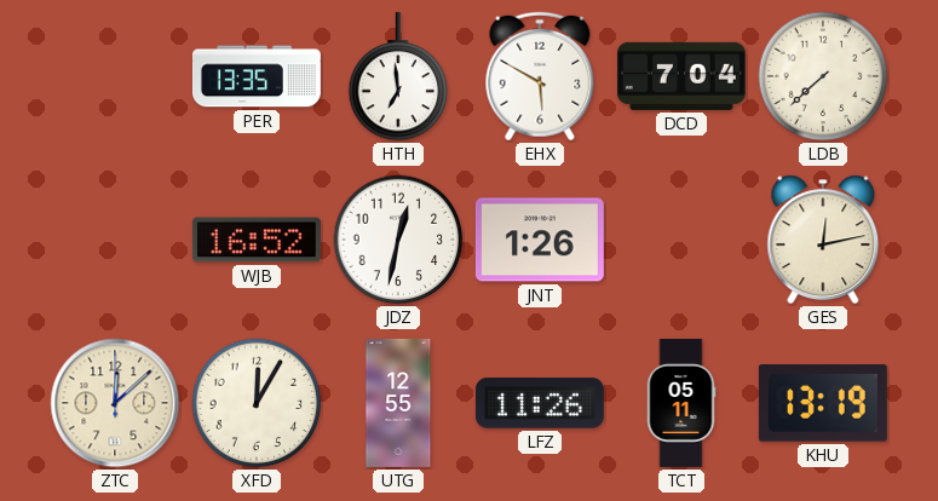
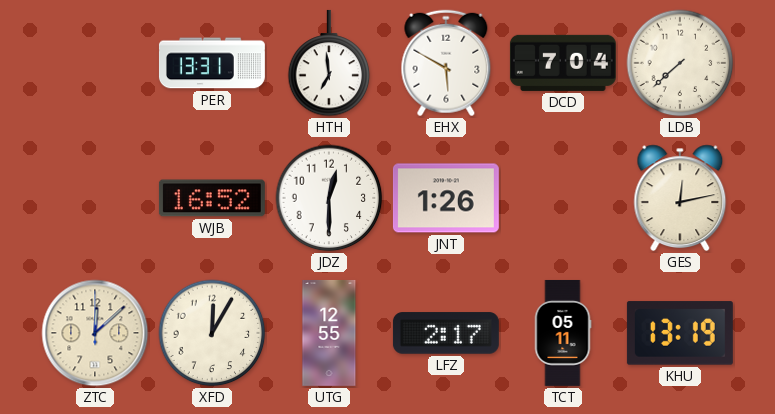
PER: 13:35 -> 13:31
JDZ: 12:32 -> 12:30
LFZ: 11:26 -> 2:17
